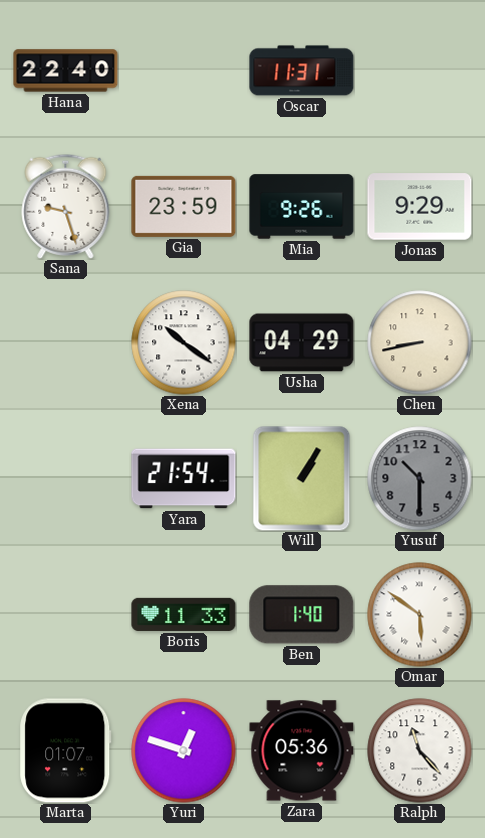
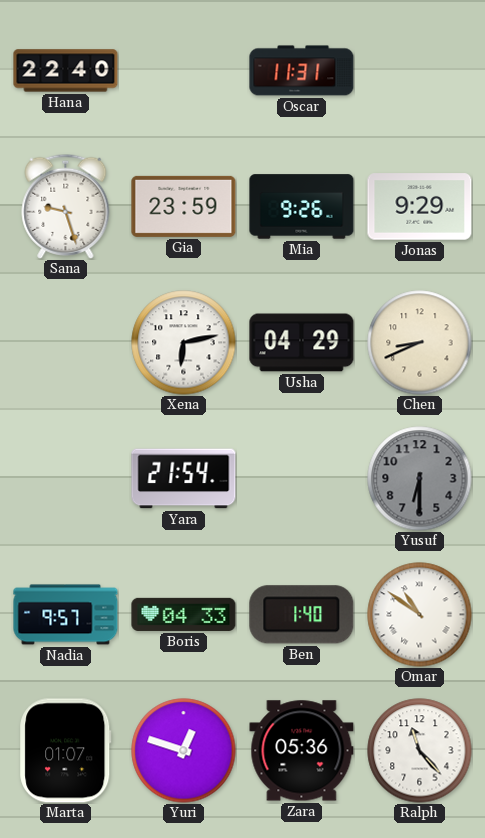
Xena: 10:21 -> 6:13
Chen: 8:43 -> 8:41
Will: 1:05 -> none
Yusuf: 10:30 -> 6:30
Nadia: none -> 9:57
Boris: 11:33 -> 04:33
Omar: 5:51 -> 10:51
